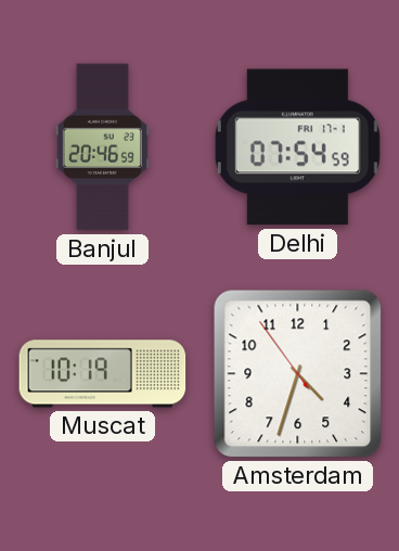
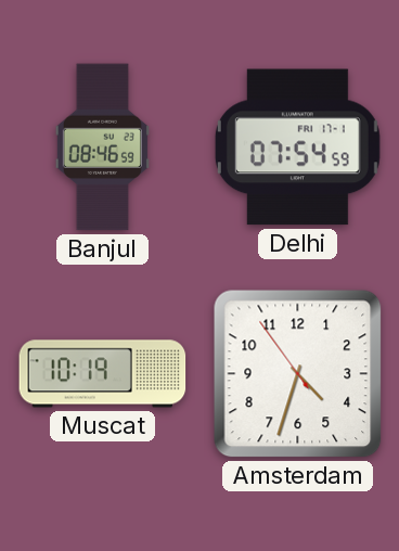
Banjul: 20:46 -> 08:46
